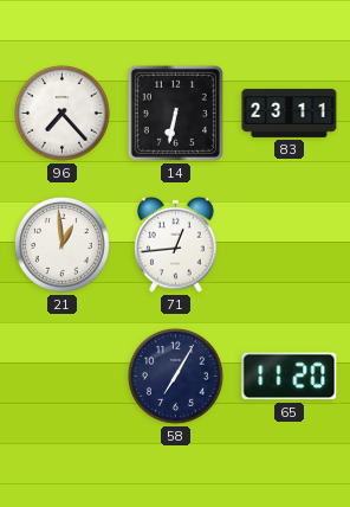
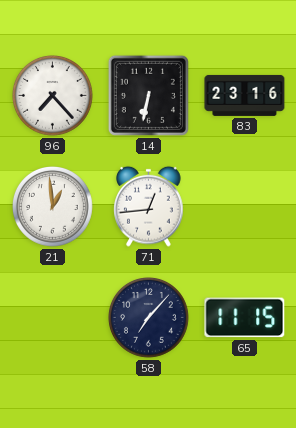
83: 23:11 -> 23:16
58: 7:05 -> 7:07
65: 11:20 -> 11:15
